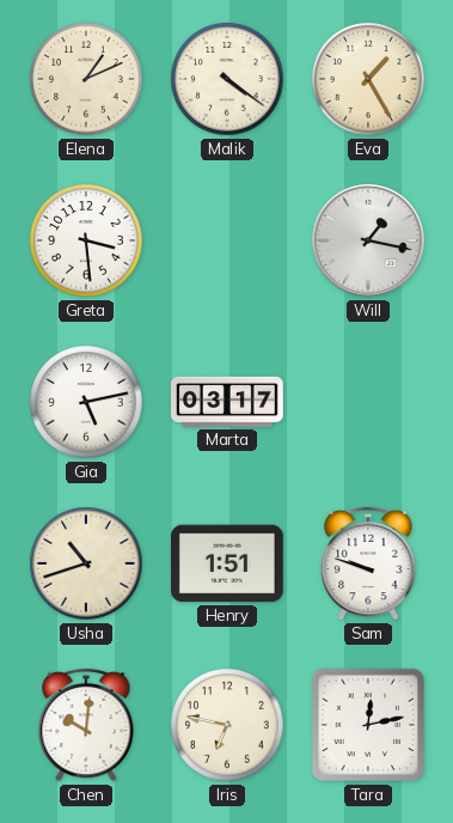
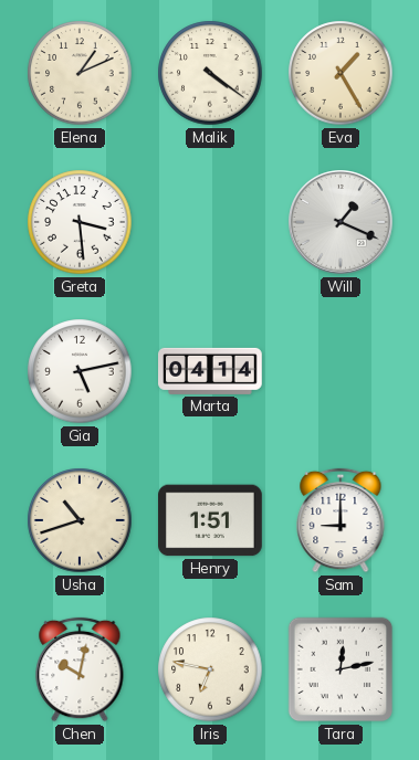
Will: 1:17 -> 1:19
Marta: 03:17 -> 04:14
Sam: 9:48 -> 9:00
Chen: 10:01 -> 10:02
